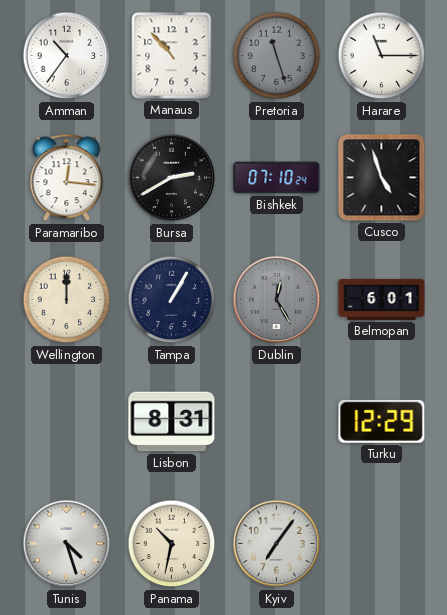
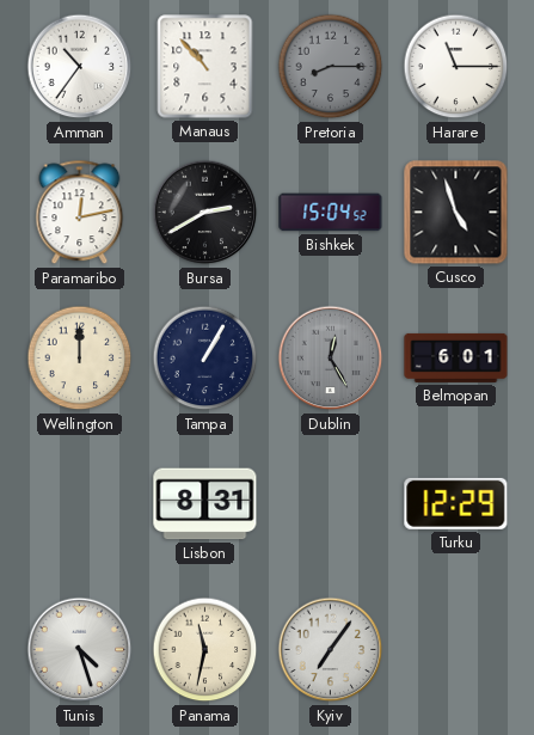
Pretoria: 11:27 -> 8:15
Paramaribo: 12:16 -> 12:13
Bishkek: 07:10 -> 15:04
Panama: 10:32 -> 11:32
